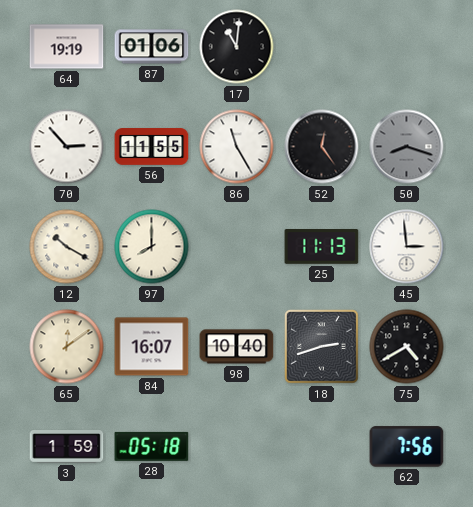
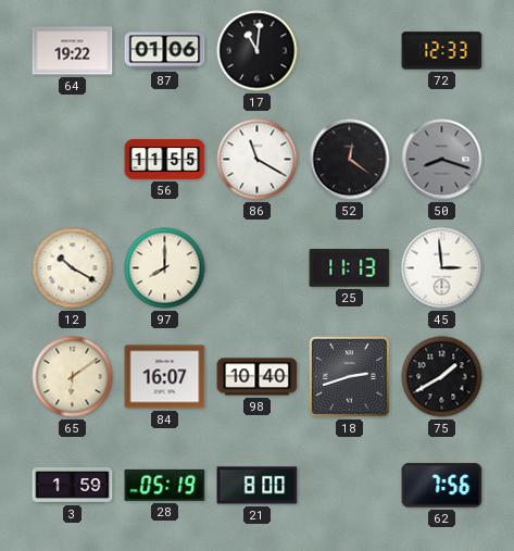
64: 19:19 -> 19:22
72: none -> 12:33
70: 2:53 -> none
86: 11:25 -> 11:20
52: 12:24 -> 12:21
65: 12:09 -> 6:09
75: 4:40 -> 1:40
28: 05:18 -> 05:19
21: none -> 8:00
